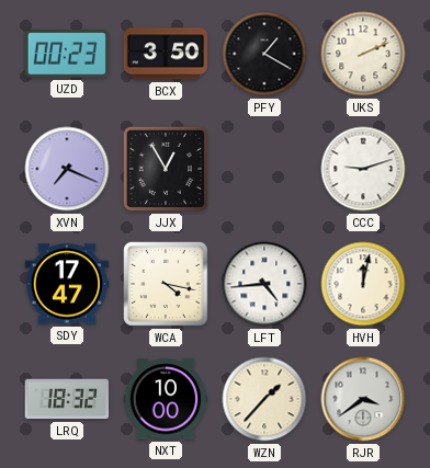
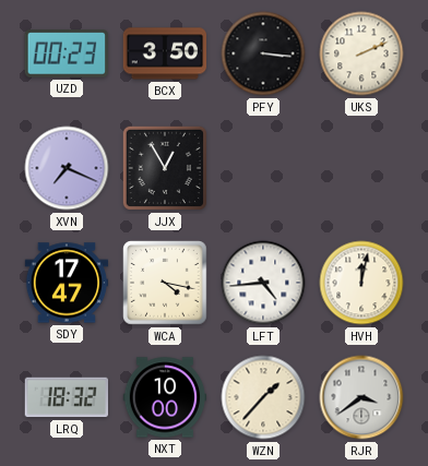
PFY: 1:20 -> 3:16
CCC: 9:12 -> none
